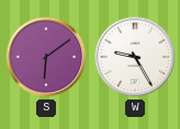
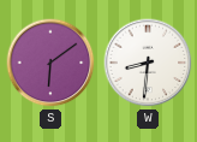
W: 9:25 -> 8:31
